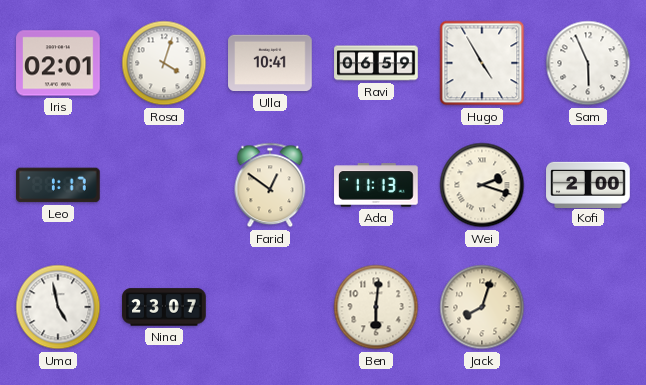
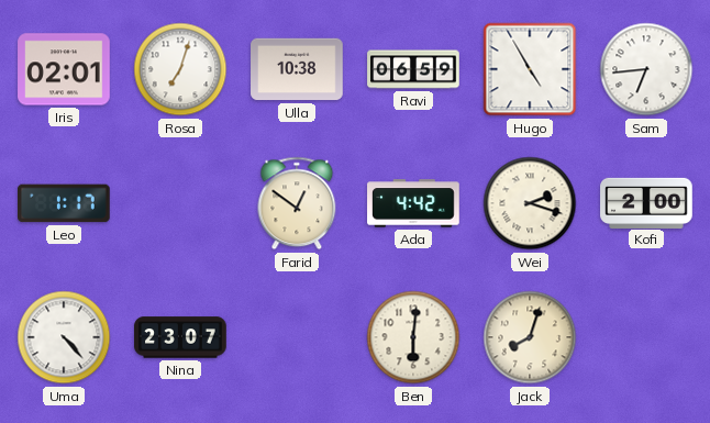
Rosa: 4:03 -> 7:03
Ulla: 10:41 -> 10:38
Sam: 5:56 -> 6:44
Ada: 11:13 -> 4:42
Uma: 4:58 -> 4:23
